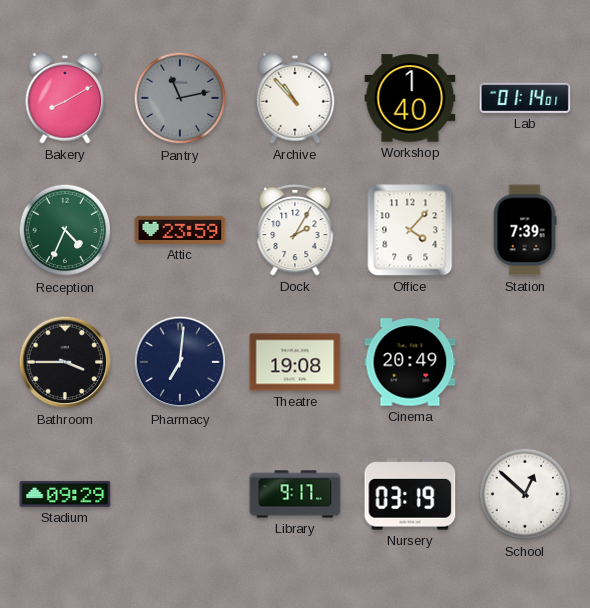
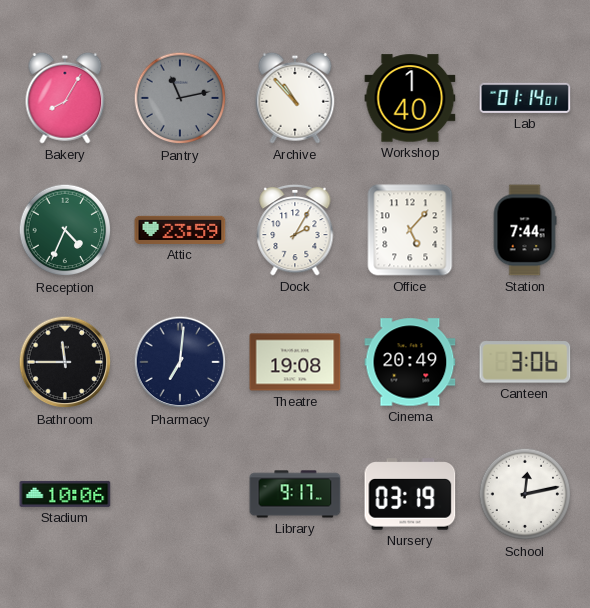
Bakery: 8:10 -> 8:05
Office: 4:07 -> 5:07
Station: 7:39 -> 7:44
Bathroom: 3:45 -> 11:45
Canteen: none -> 3:06
Stadium: 09:29 -> 10:06
School: 12:52 -> 12:13
